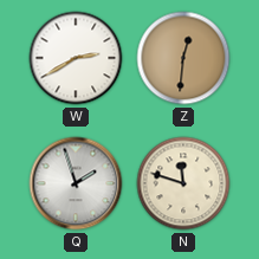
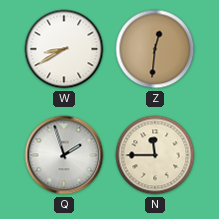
W: 2:40 -> 8:40
N: 11:48 -> 11:45
